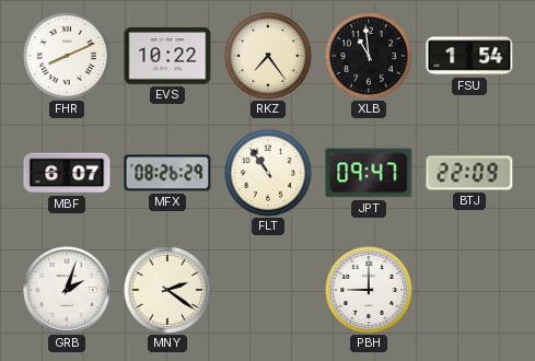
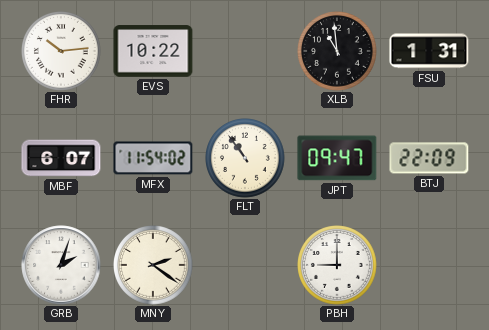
FHR: 8:11 -> 10:14
RKZ: 7:24 -> none
FSU: 1:54 -> 1:31
MFX: 08:26 -> 11:54
